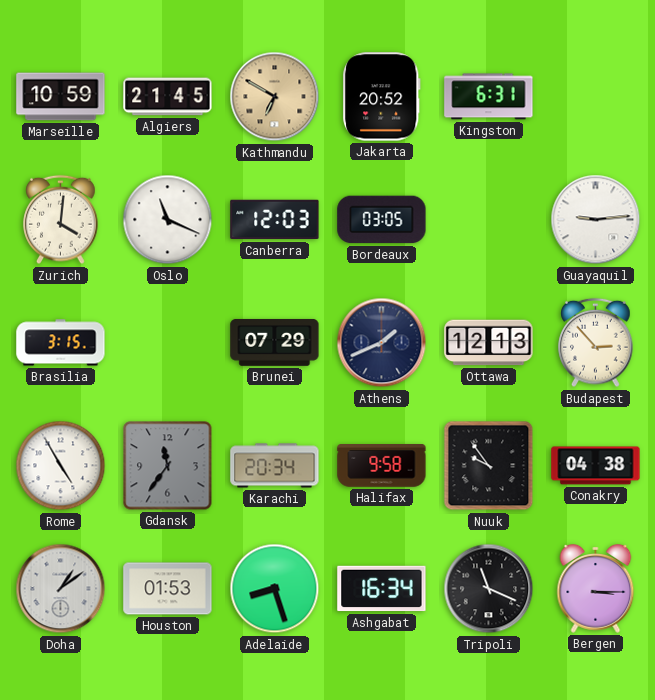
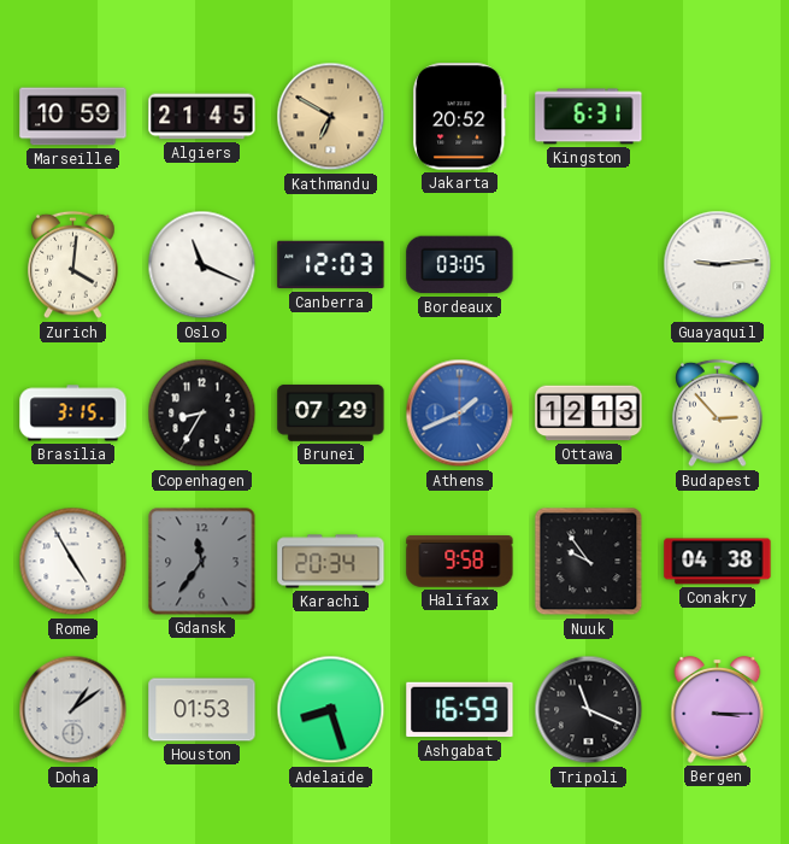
Copenhagen: none -> 8:35
Athens dial: navy -> blue
Ashgabat: 16:34 -> 16:59
